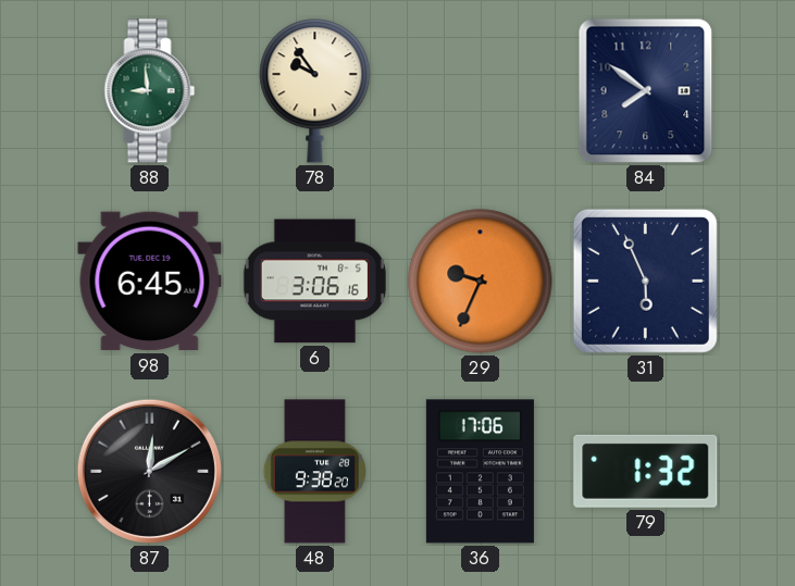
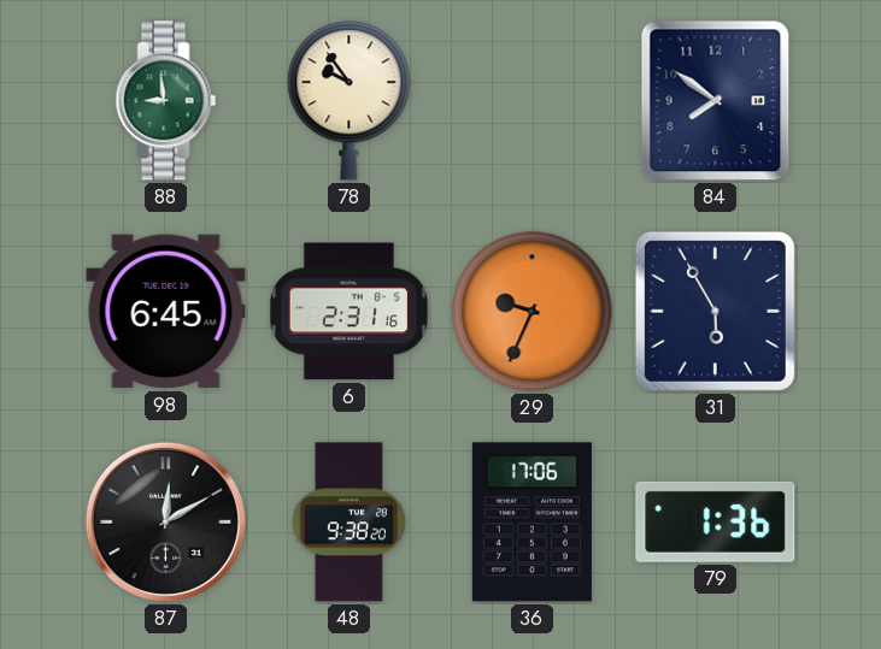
6: 3:06 -> 2:31
31: 5:56 -> 5:55
79: 1:32 -> 1:36
